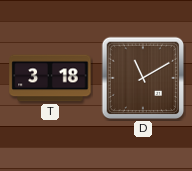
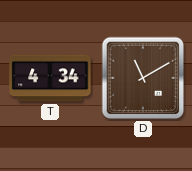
T: 3:18 -> 4:34
